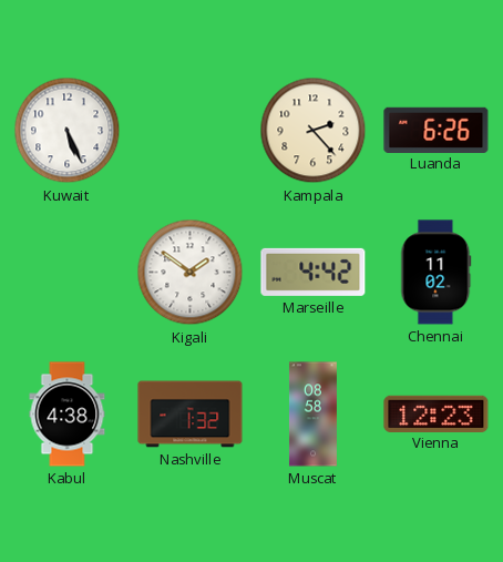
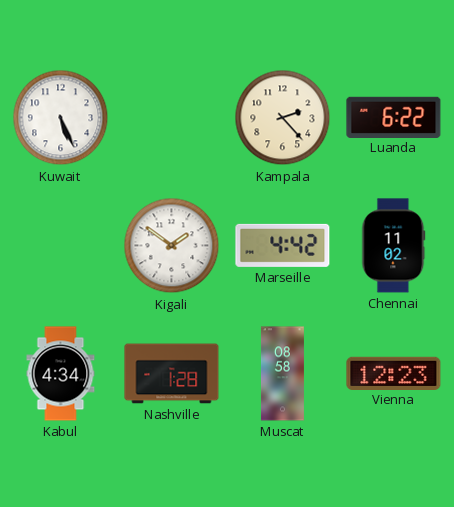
Luanda: 6:26 -> 6:22
Kabul: 4:38 -> 4:34
Nashville: 1:32 -> 1:28
